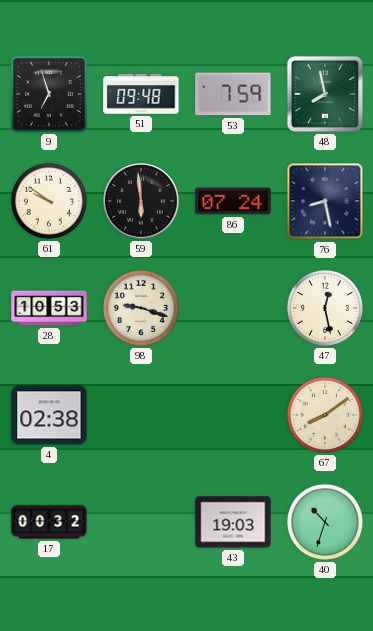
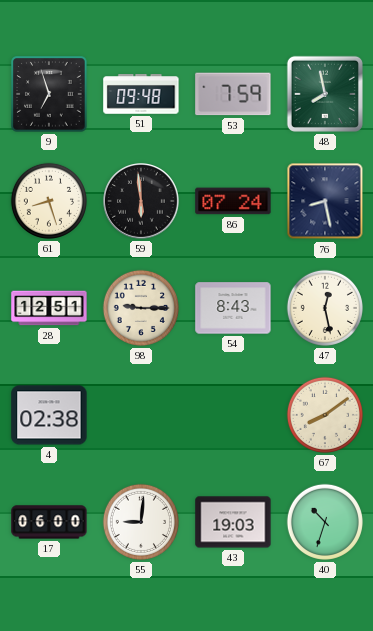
61: 9:51 -> 8:27
28: 10:53 -> 12:51
98: 9:18 -> 9:15
54: none -> 8:43
17: 00:32 -> 06:00
55: none -> 9:01
